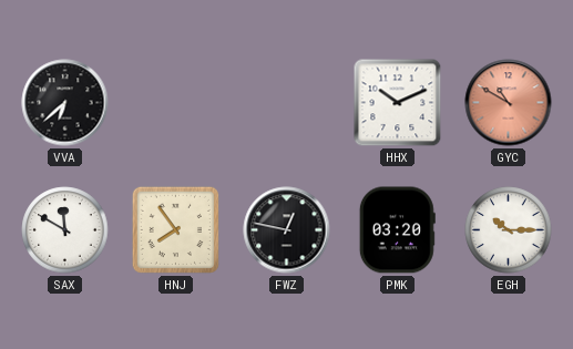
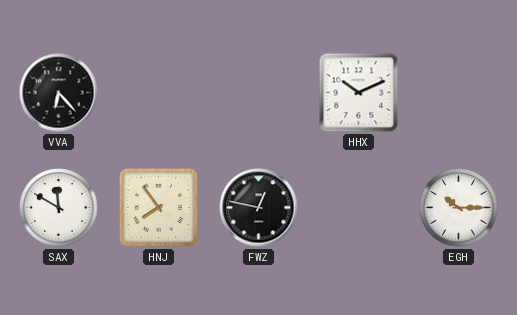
VVA: 6:38 -> 6:23
GYC: 10:50 -> none
PMK: 03:20 -> none
